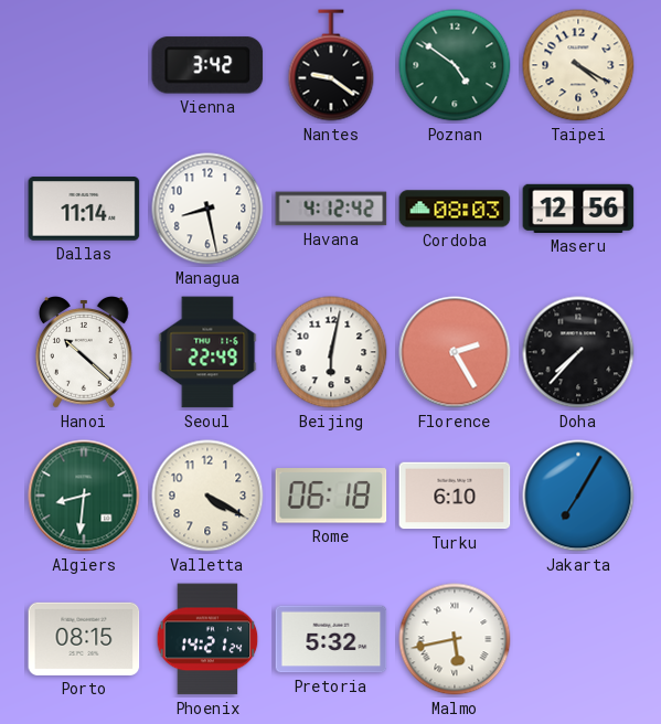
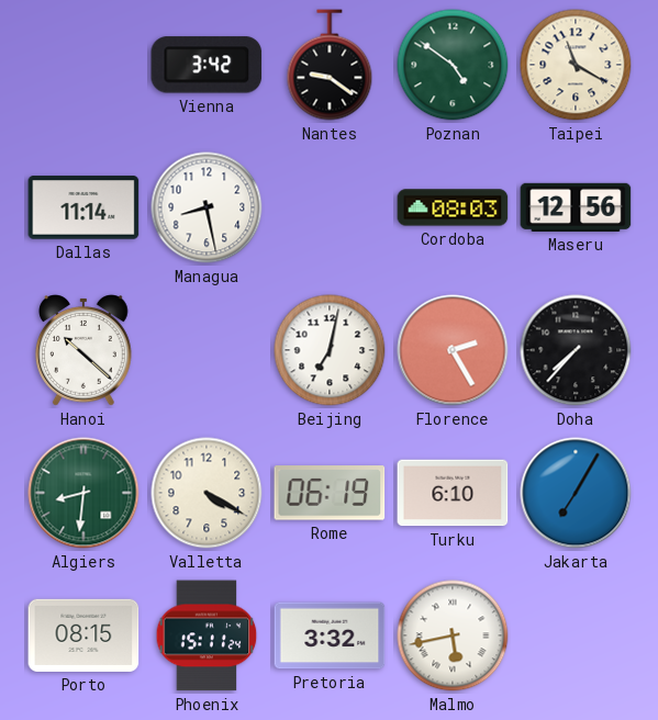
Taipei: 4:20 -> 11:20
Havana: 4:12 -> none
Seoul: 22:49 -> none
Beijing: 6:02 -> 7:02
Rome: 06:18 -> 06:19
Phoenix: 14:21 -> 15:11
Pretoria: 5:32 -> 3:32
